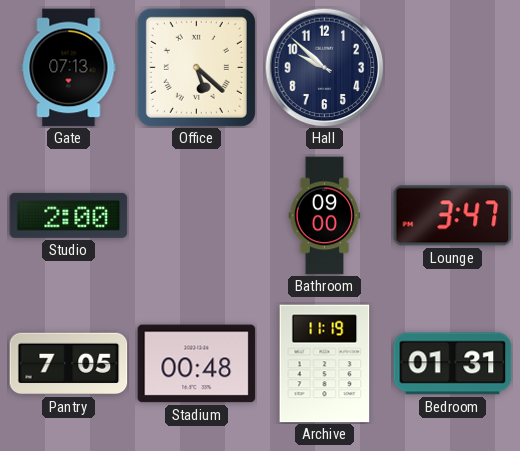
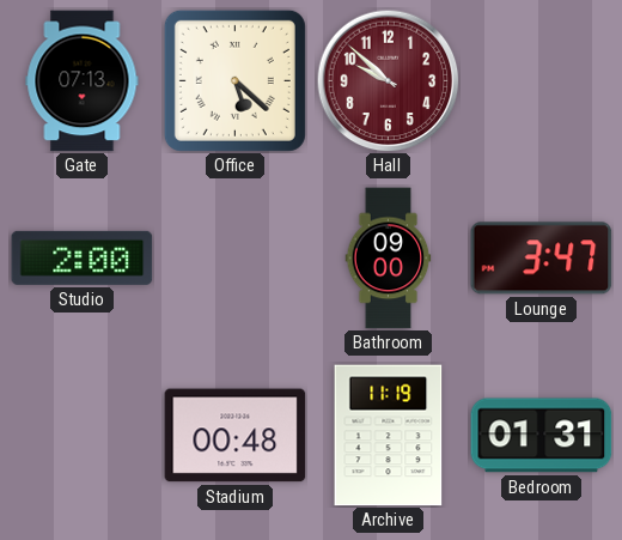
Hall dial: navy -> burgundy
Pantry: 7:05 -> none
